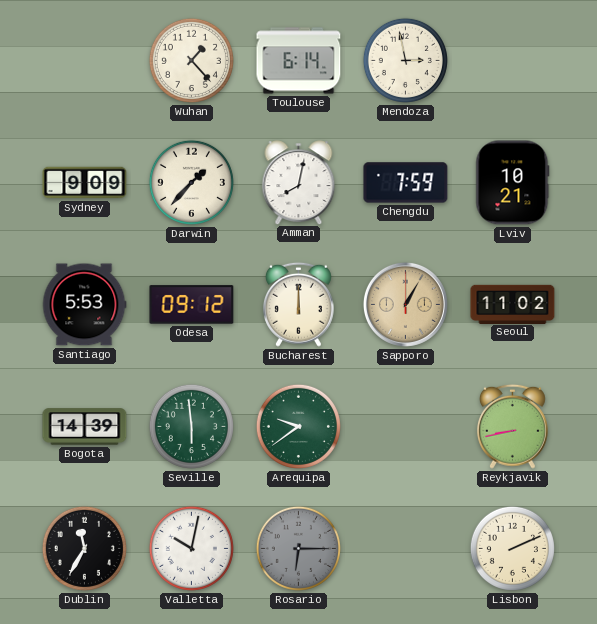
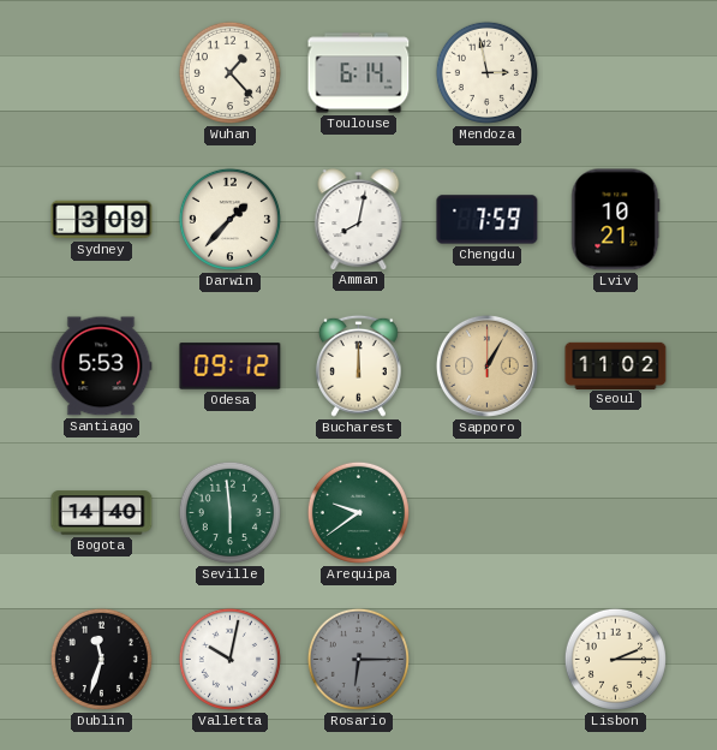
Sydney: 9:09 -> 3:09
Bogota: 14:39 -> 14:40
Reykjavik: 8:43 -> none
Dublin: 11:35 -> 11:33
Lisbon: 2:11 -> 2:15
